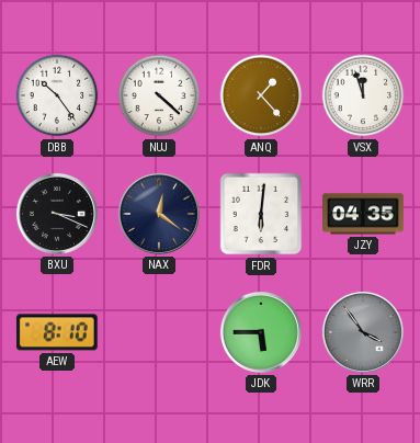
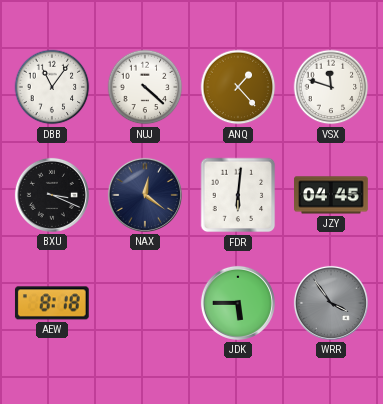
DBB: 10:24 -> 11:06
VSX: 11:57 -> 11:48
JZY: 04:35 -> 04:45
AEW: 8:10 -> 8:18
